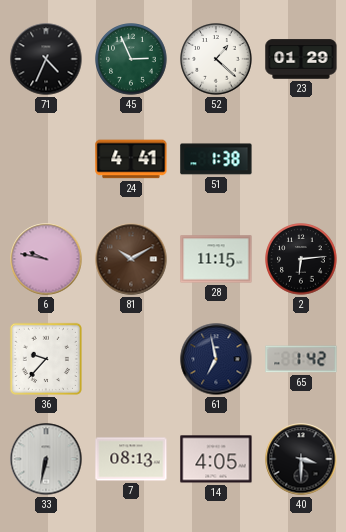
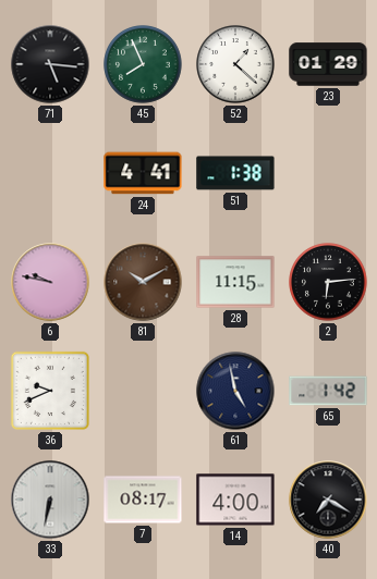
71: 4:34 -> 5:16
45: 2:56 -> 7:56
36: 9:37 -> 9:41
61: 6:58 -> 4:58
7: 08:13 -> 08:17
14: 4:05 -> 4:00
40: 3:30 -> 7:20
